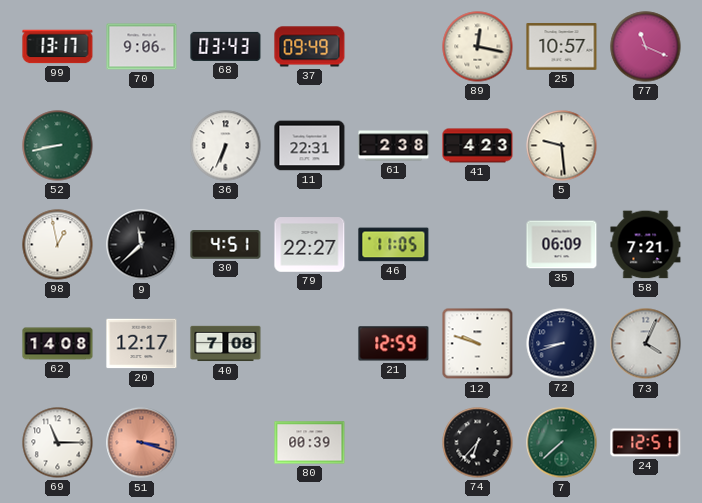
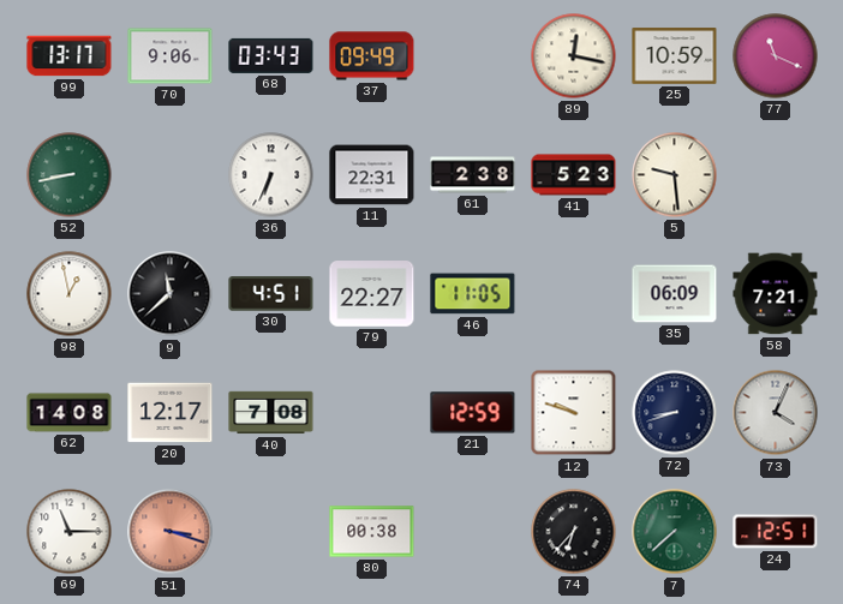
25: 10:57 -> 10:59
41: 4:23 -> 5:23
80: 00:39 -> 00:38
